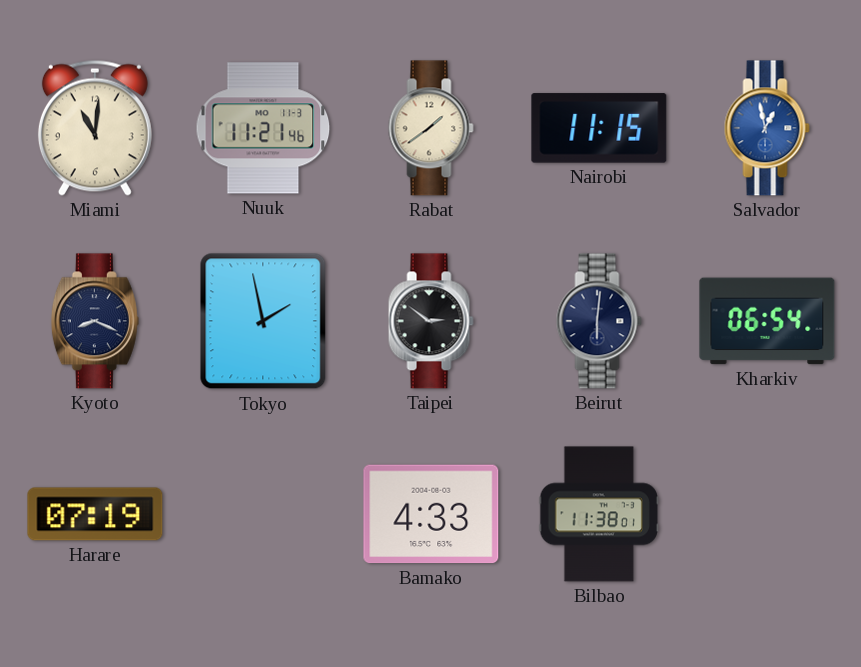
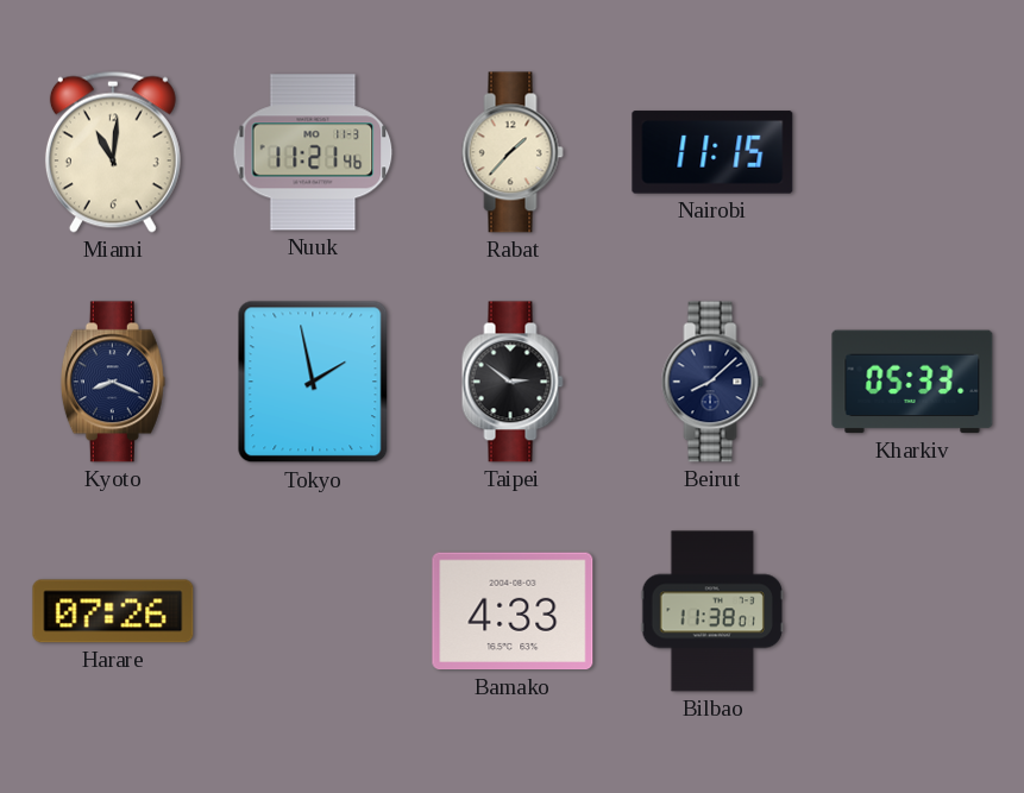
Rabat: 1:39 -> 1:37
Salvador: 12:58 -> none
Beirut: 6:01 -> 8:08
Kharkiv: 06:54 -> 05:33
Harare: 07:19 -> 07:26
